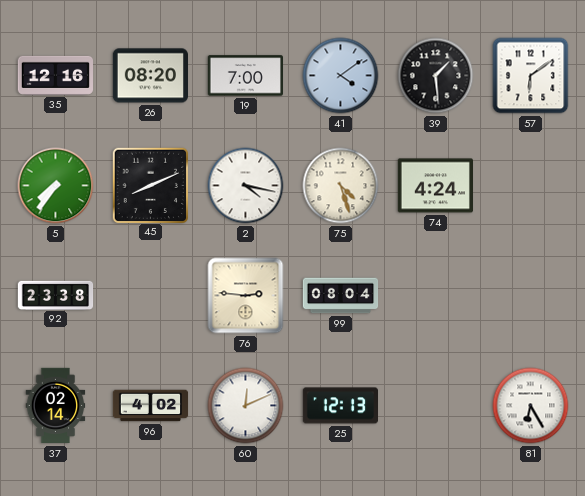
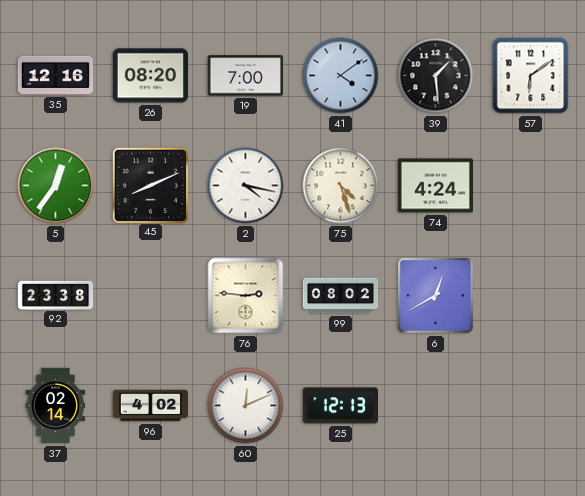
5: 7:36 -> 12:36
99: 08:04 -> 08:02
6: none -> 12:40
81: 6:25 -> none
